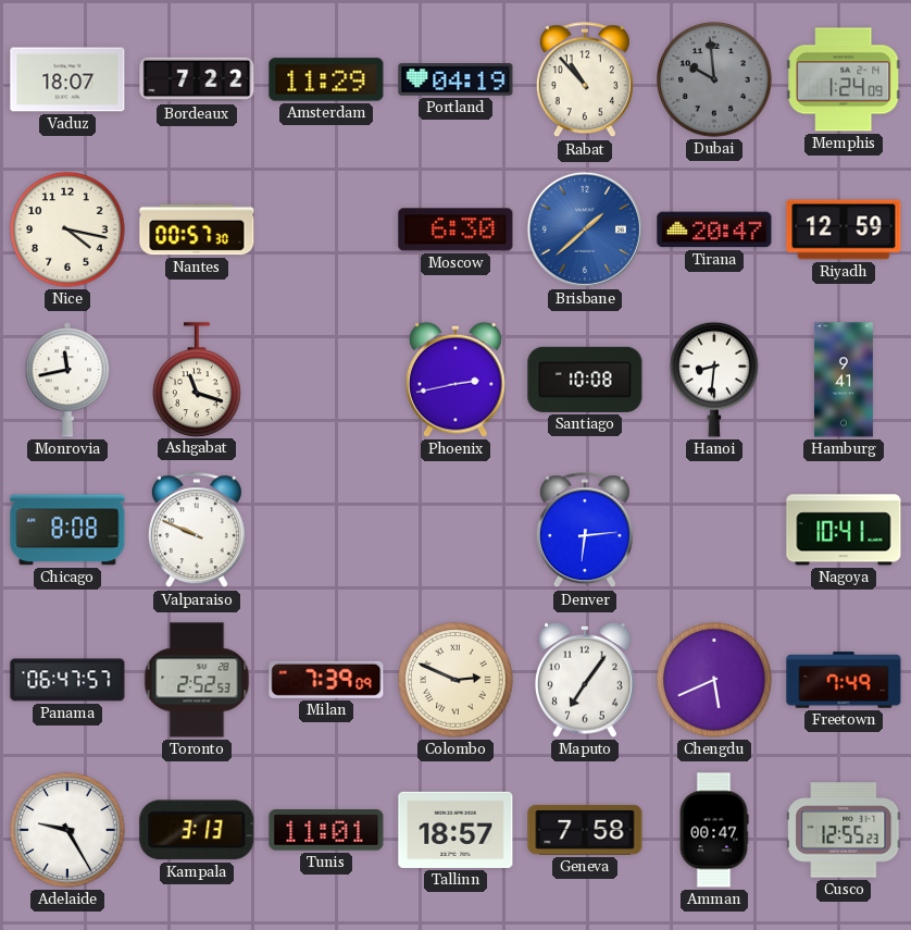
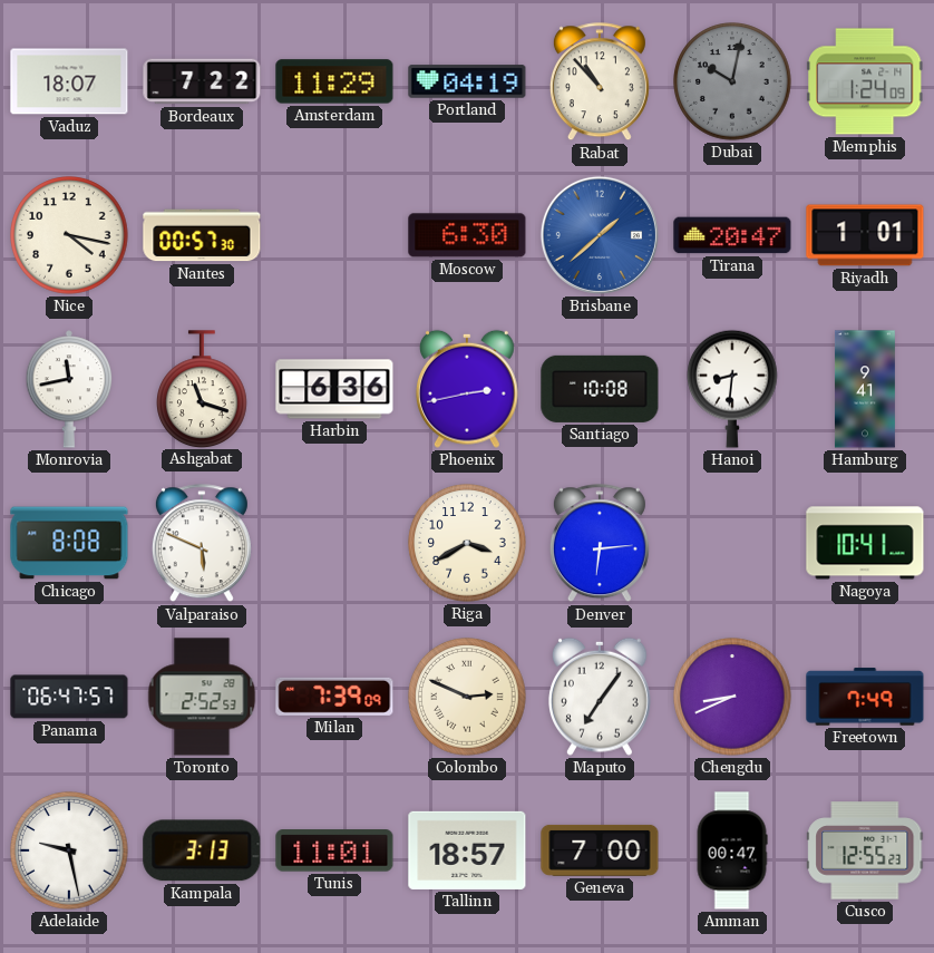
Dubai: 9:59 -> 10:02
Riyadh: 12:59 -> 1:01
Harbin: none -> 6:36
Valparaiso: 9:49 -> 5:49
Riga: none -> 3:40
Chengdu: 5:41 -> 8:41
Adelaide: 9:25 -> 9:28
Geneva: 7:58 -> 7:00
